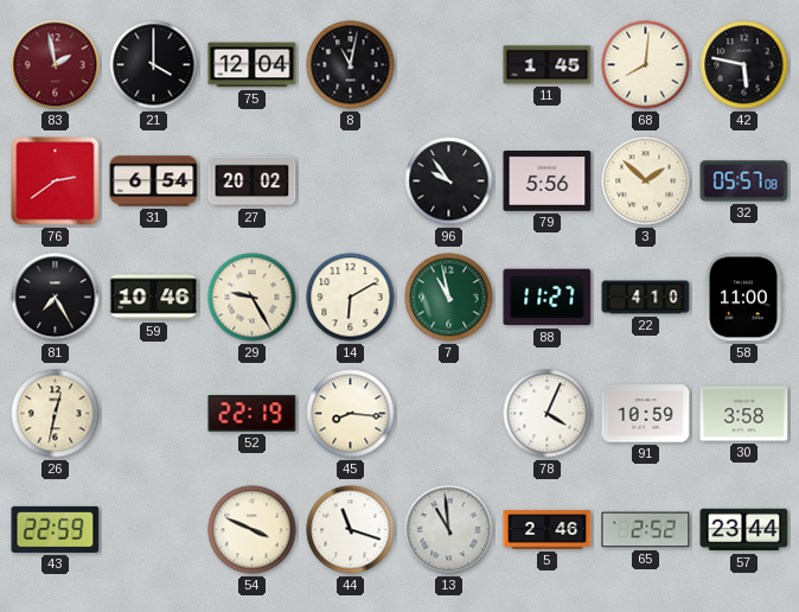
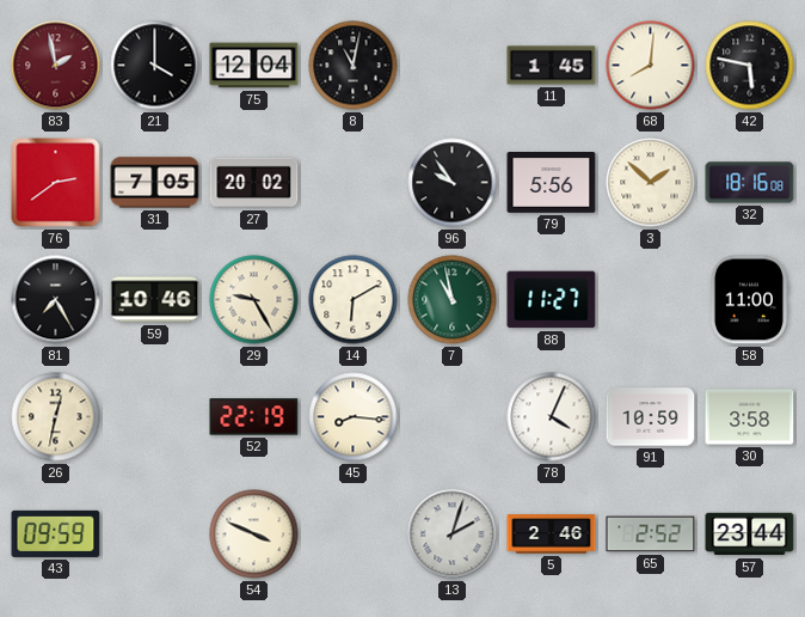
31: 6:54 -> 7:05
32: 05:57 -> 18:16
22: 4:10 -> none
43: 22:59 -> 09:59
44: 11:18 -> none
13: 10:59 -> 2:03
